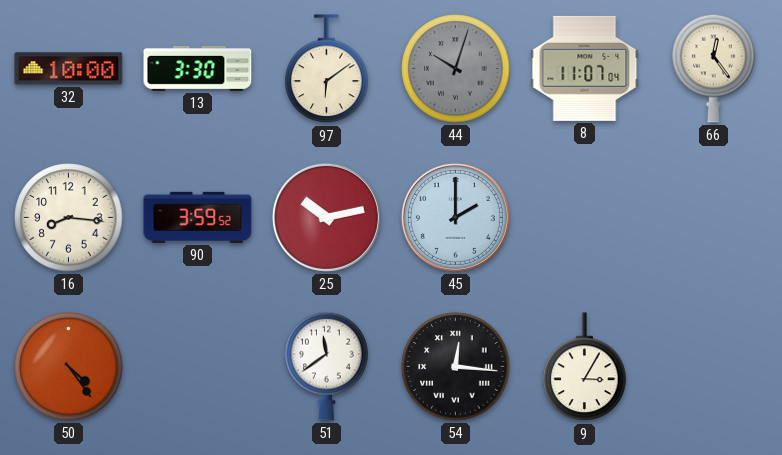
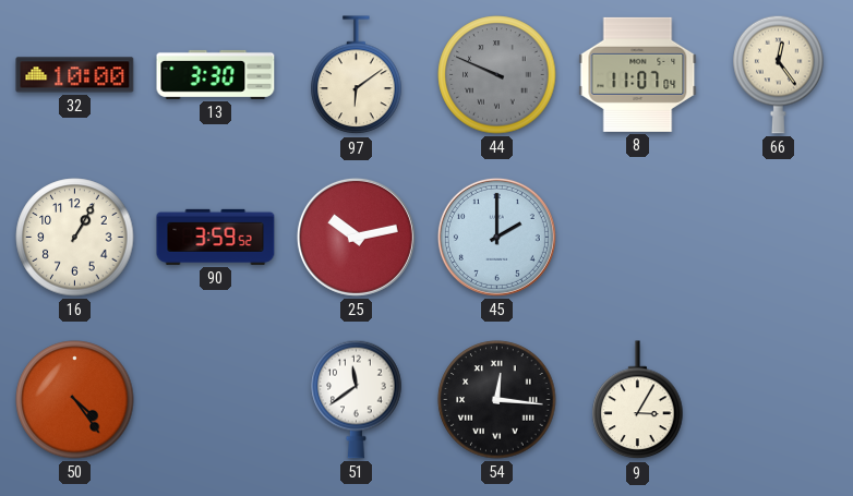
44: 10:03 -> 9:49
16: 8:16 -> 1:05
